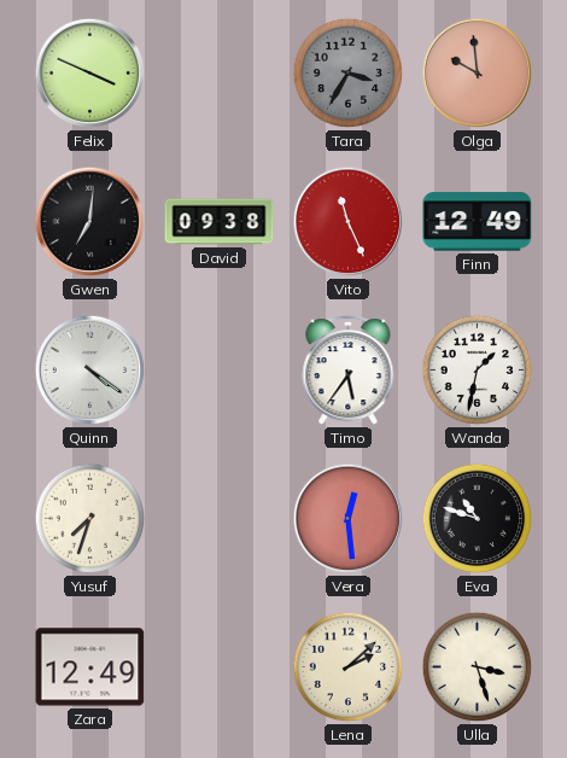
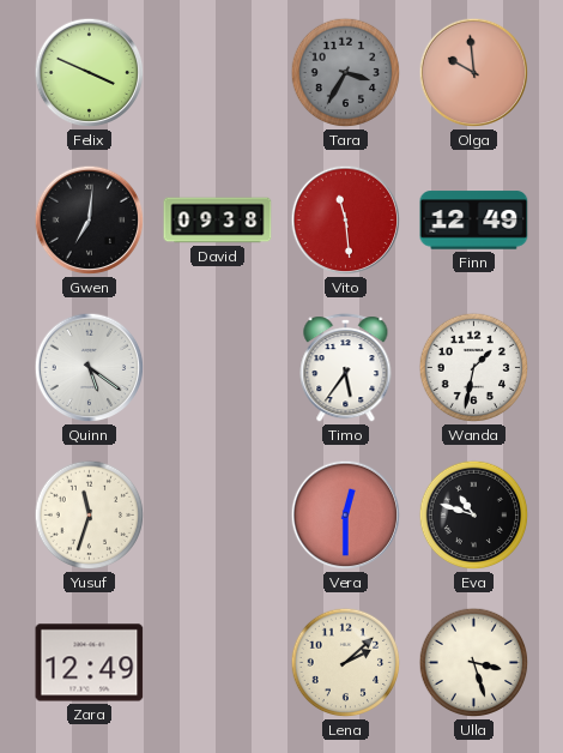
Vito: 11:26 -> 11:29
Quinn: 4:21 -> 5:21
Yusuf: 7:33 -> 11:33
Vera: 12:29 -> 12:30
